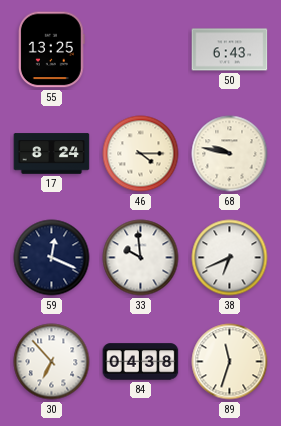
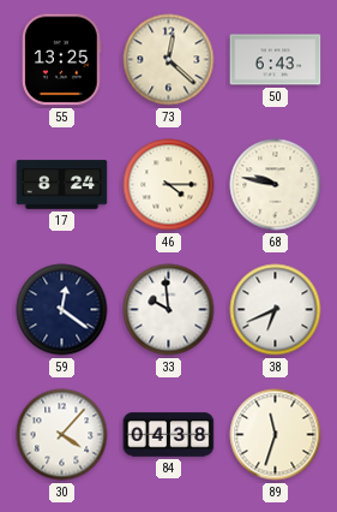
73: none -> 12:22
59: 12:19 -> 12:21
30: 6:53 -> 4:07
